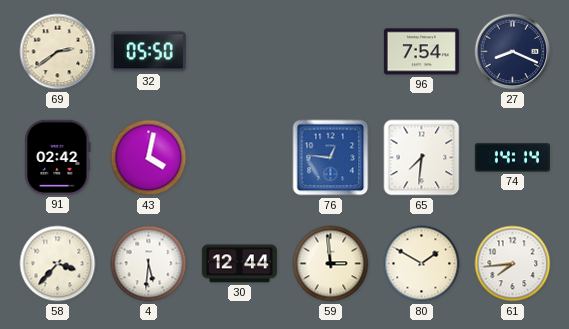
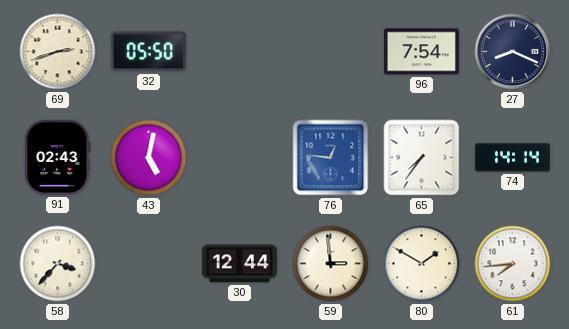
69: 2:39 -> 2:42
91: 02:42 -> 02:43
43: 4:02 -> 5:02
65: 7:31 -> 7:36
4: 5:31 -> none
